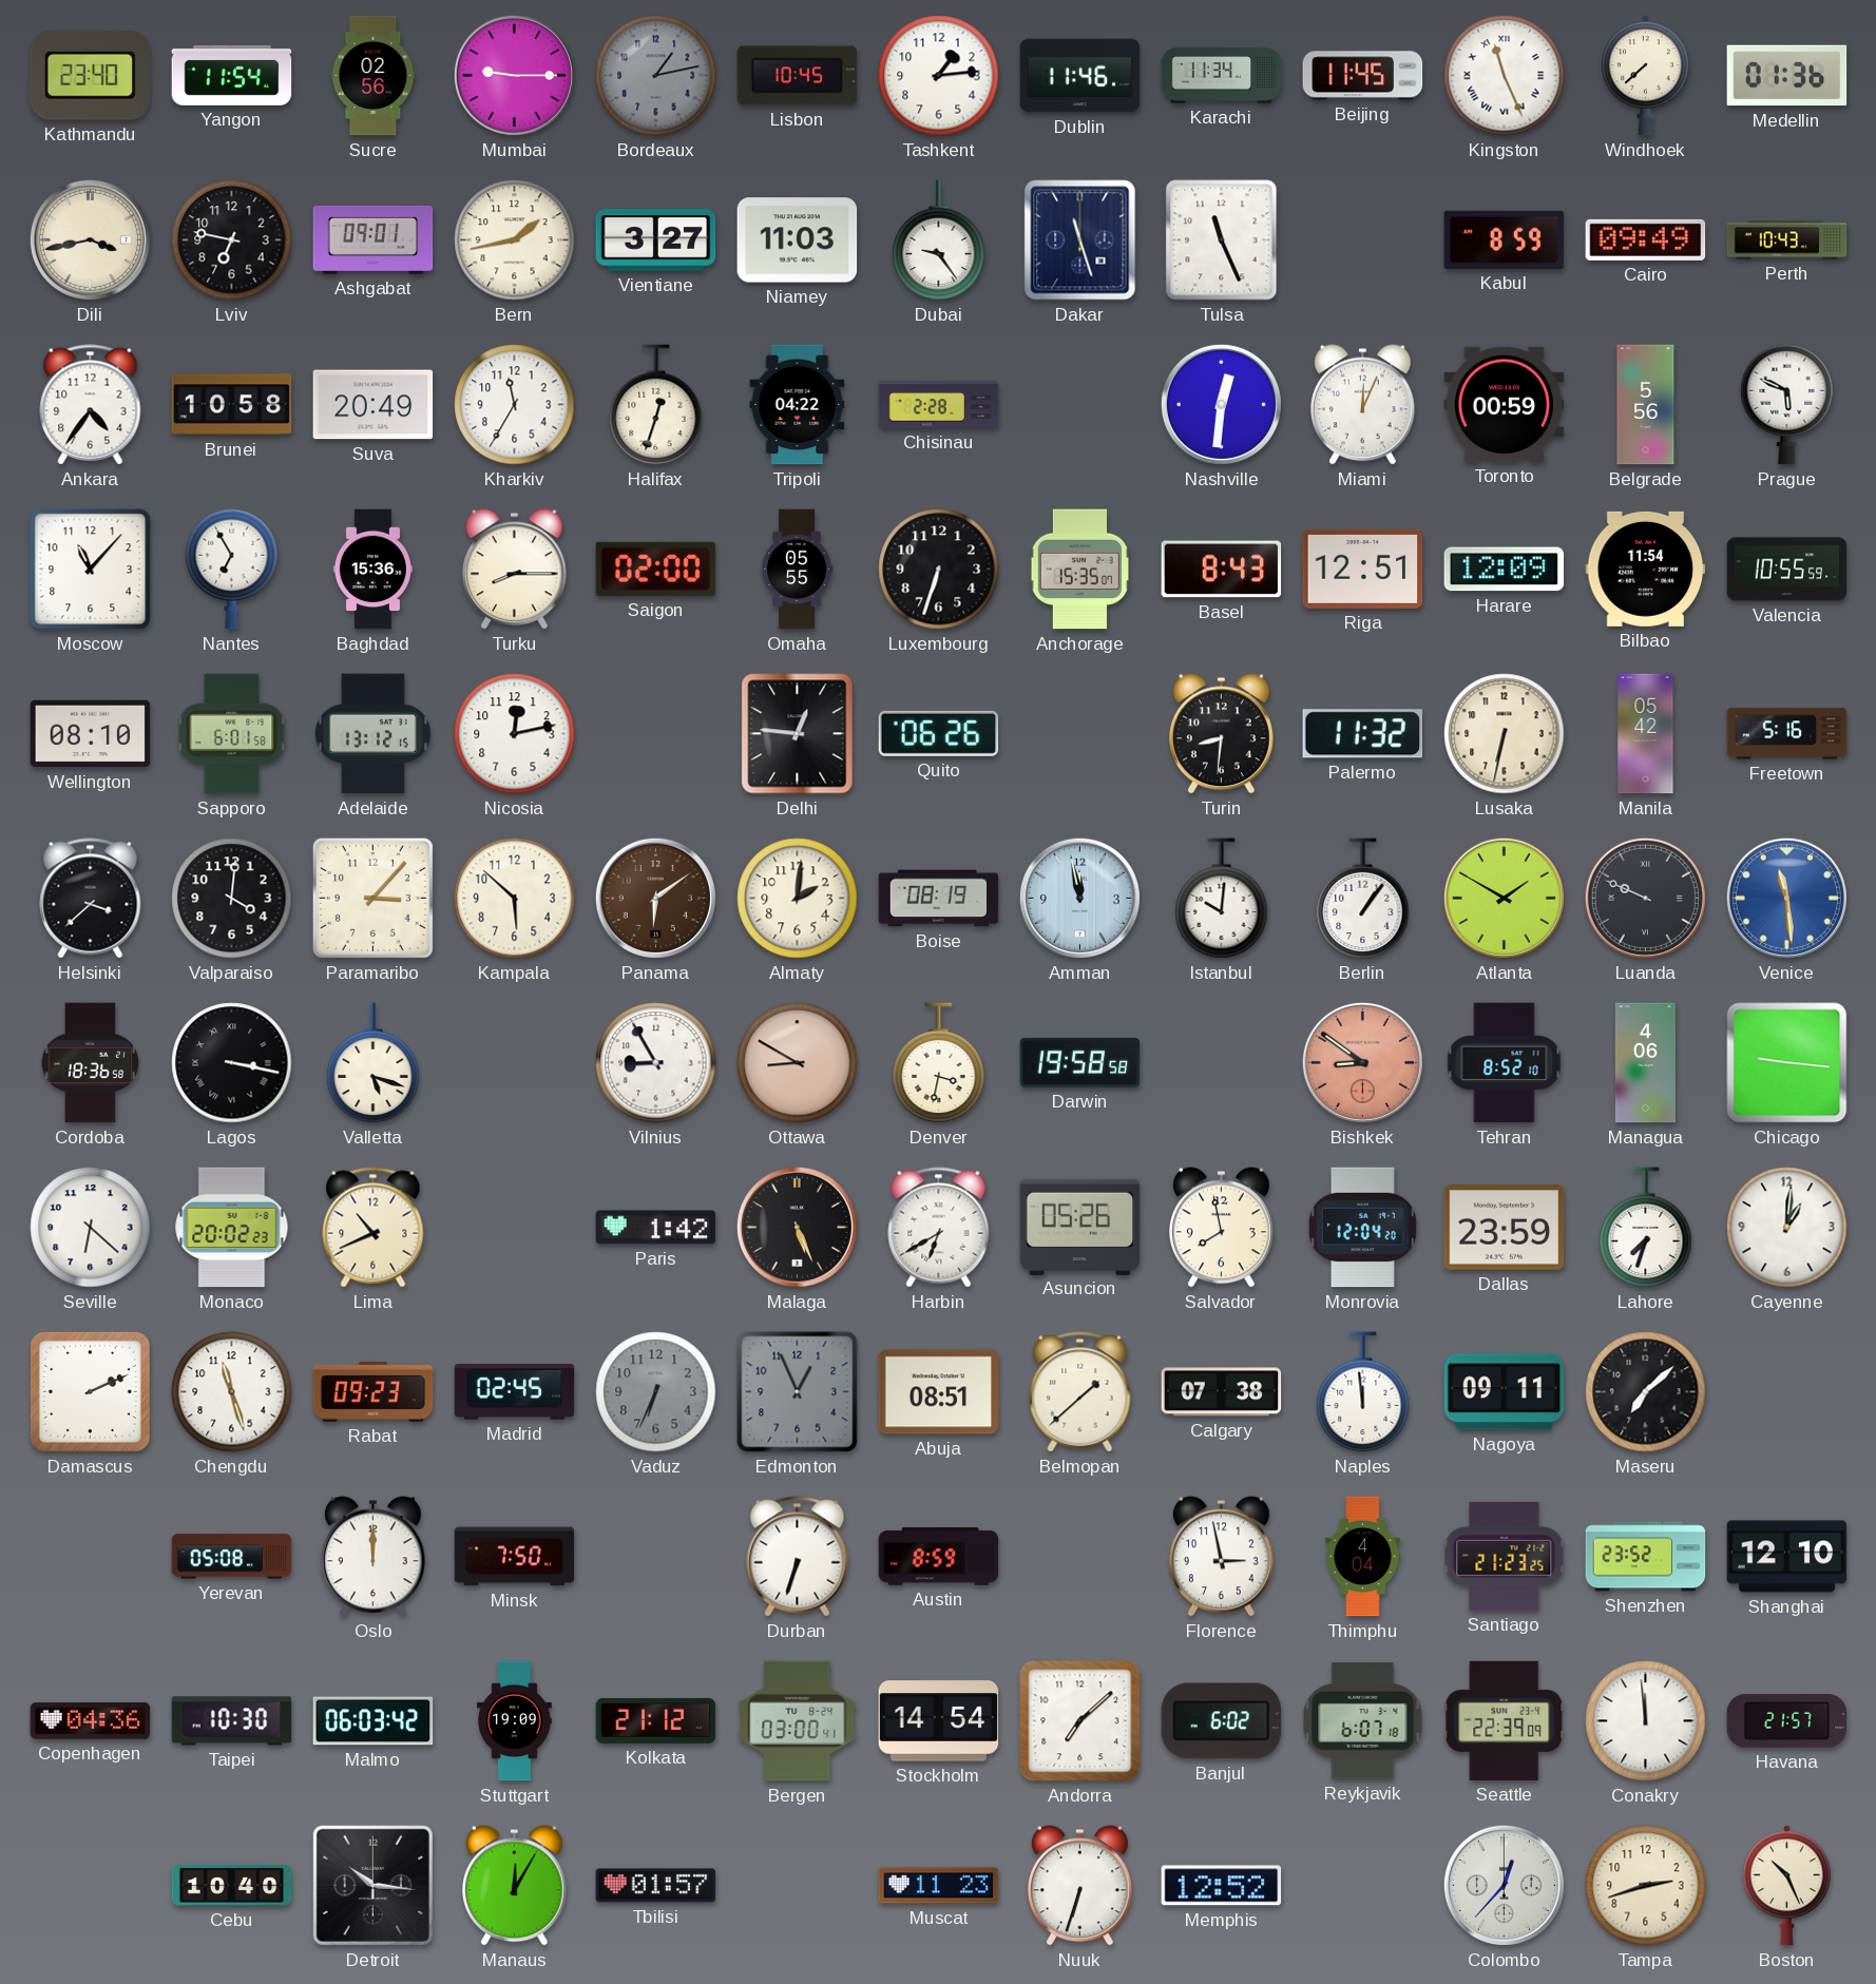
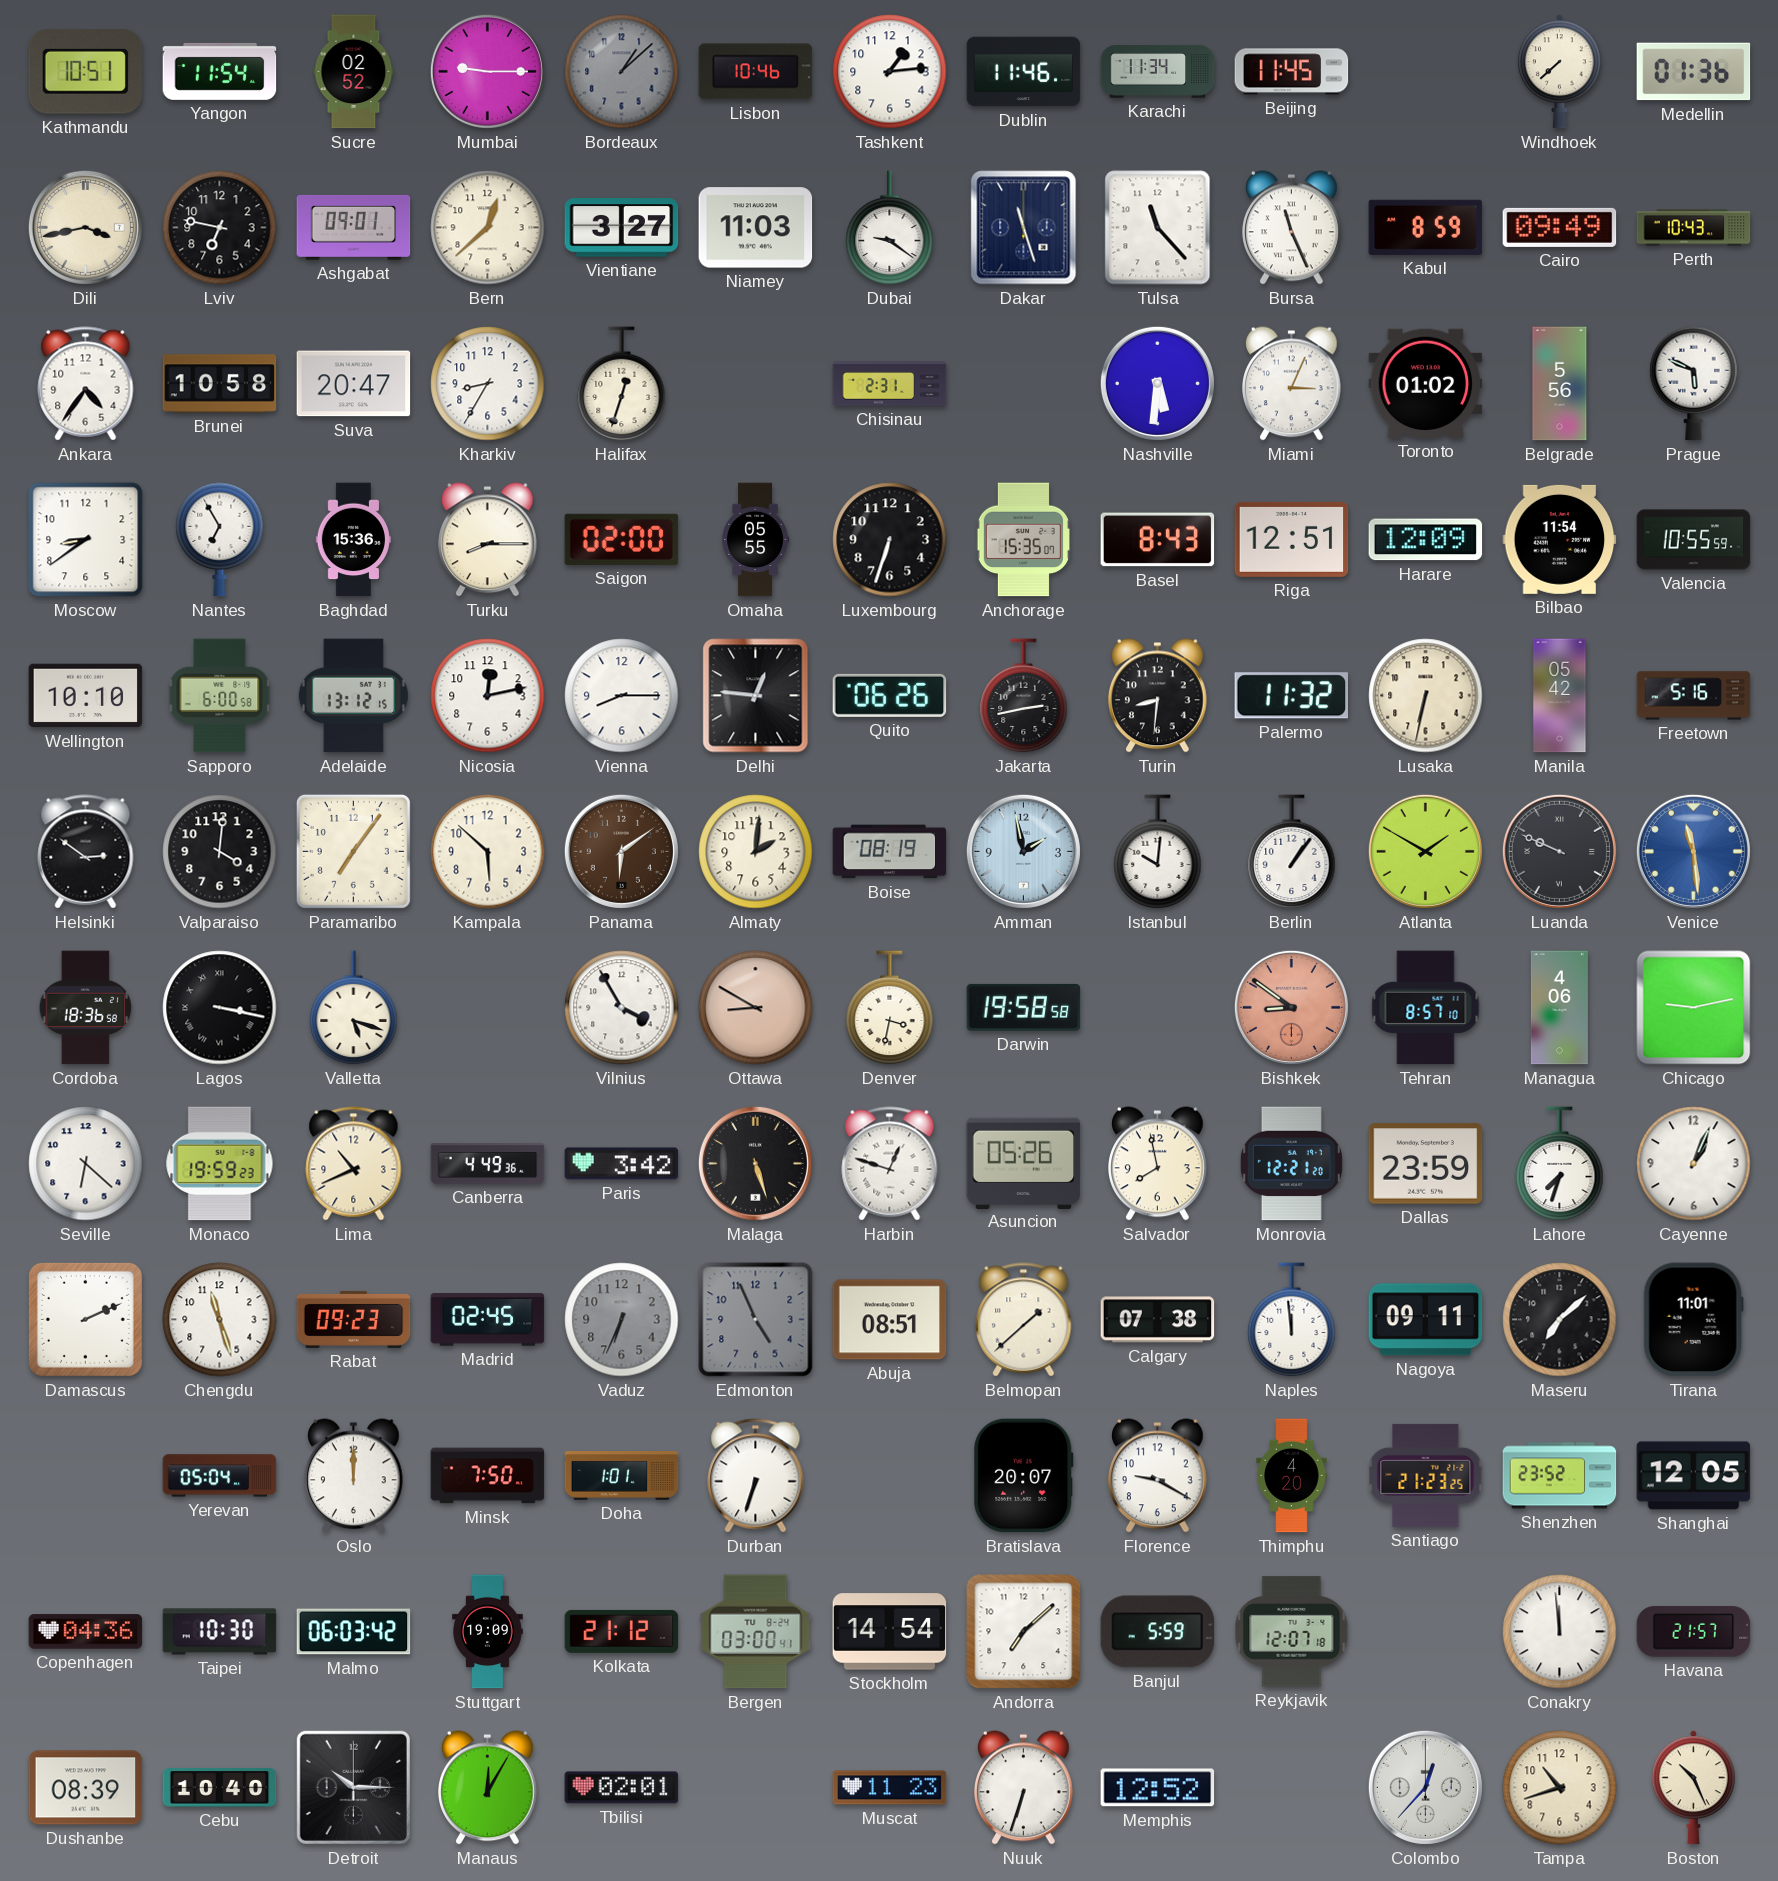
Kathmandu: 23:40 -> 10:51
Sucre: 02:56 -> 02:52
Bordeaux: 1:13 -> 1:08
Lisbon: 10:45 -> 10:46
Kingston: 11:26 -> none
Bern: 1:43 -> 12:38
Dubai: 9:24 -> 9:21
Tulsa: 11:26 -> 11:23
Bursa: none -> 11:26
Suva: 20:49 -> 20:47
Kharkiv: 11:35 -> 8:35
Tripoli: 04:22 -> none
Chisinau: 2:28 -> 2:31
Nashville: 12:31 -> 5:31
Miami: 12:04 -> 3:04
Toronto: 00:59 -> 01:02
Moscow: 11:07 -> 8:39
Wellington: 08:10 -> 10:10
Sapporo: 6:01 -> 6:00
Vienna: none -> 8:15
Jakarta: none -> 2:43
Helsinki: 3:38 -> 2:51
Paramaribo: 3:07 -> 7:06
Amman: 11:58 -> 1:58
Vilnius: 8:55 -> 3:55
Tehran: 8:52 -> 8:57
Chicago: 9:16 -> 9:13
Monaco: 20:02 -> 19:59
Canberra: none -> 4:49
Paris: 1:42 -> 3:42
Malaga: 5:26 -> 5:27
Harbin: 6:40 -> 12:48
Monrovia: 12:04 -> 12:21
Cayenne: 1:01 -> 1:04
Edmonton: 12:56 -> 4:56
Tirana: none -> 11:01
Yerevan: 05:08 -> 05:04
Doha: none -> 1:01
Austin: 8:59 -> none
Bratislava: none -> 20:07
Florence: 2:58 -> 9:20
Thimphu: 4:04 -> 4:20
Shanghai: 12:10 -> 12:05
Banjul: 6:02 -> 5:59
Reykjavik: 6:07 -> 12:07
Seattle: 22:39 -> none
Dushanbe: none -> 08:39
Detroit: 10:16 -> 10:15
Tbilisi: 01:57 -> 02:01
Tampa: 2:42 -> 10:42
